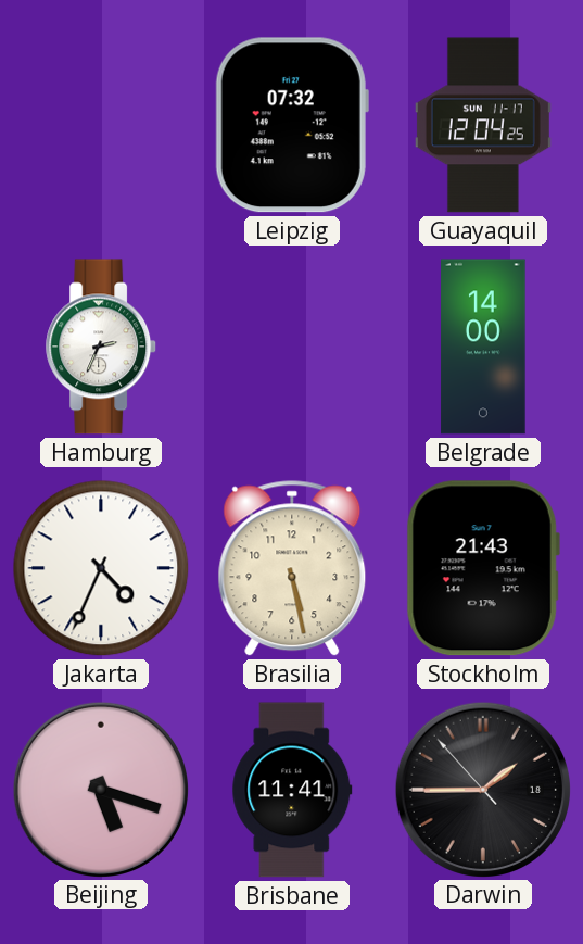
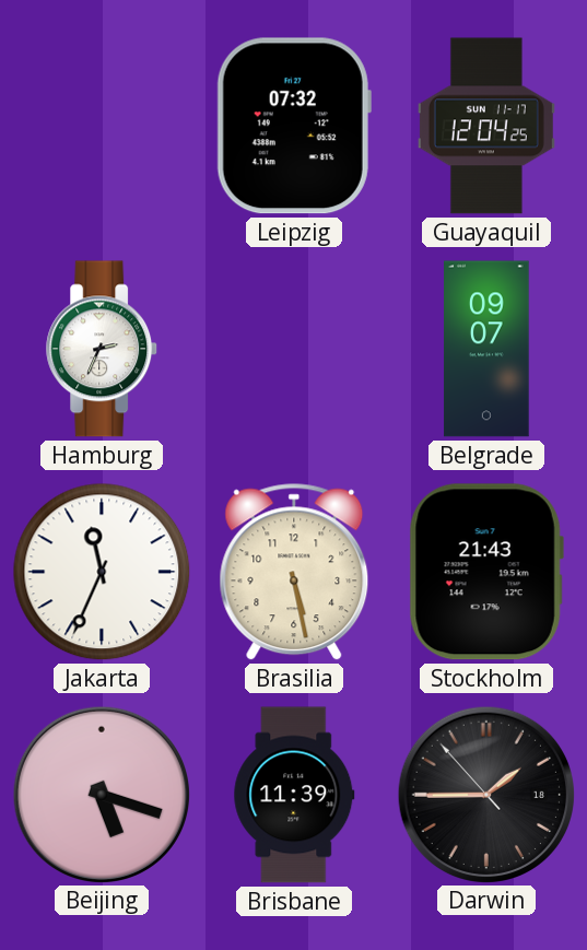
Belgrade: 14:00 -> 09:07
Jakarta: 4:34 -> 11:34
Brisbane: 11:41 -> 11:39
